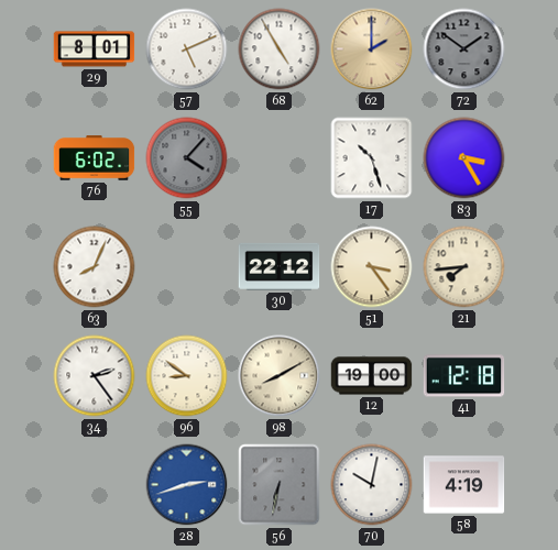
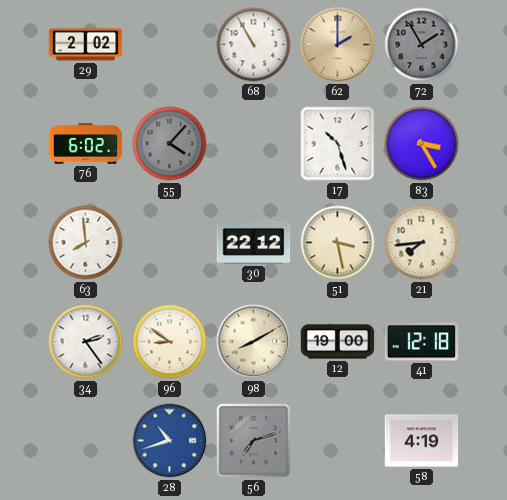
29: 8:01 -> 2:02
57: 5:11 -> none
68: 4:55 -> 10:55
72: 1:51 -> 1:55
63: 8:04 -> 7:59
51: 3:24 -> 3:28
28: 2:42 -> 10:42
56: 6:32 -> 7:12
70: 10:02 -> none
